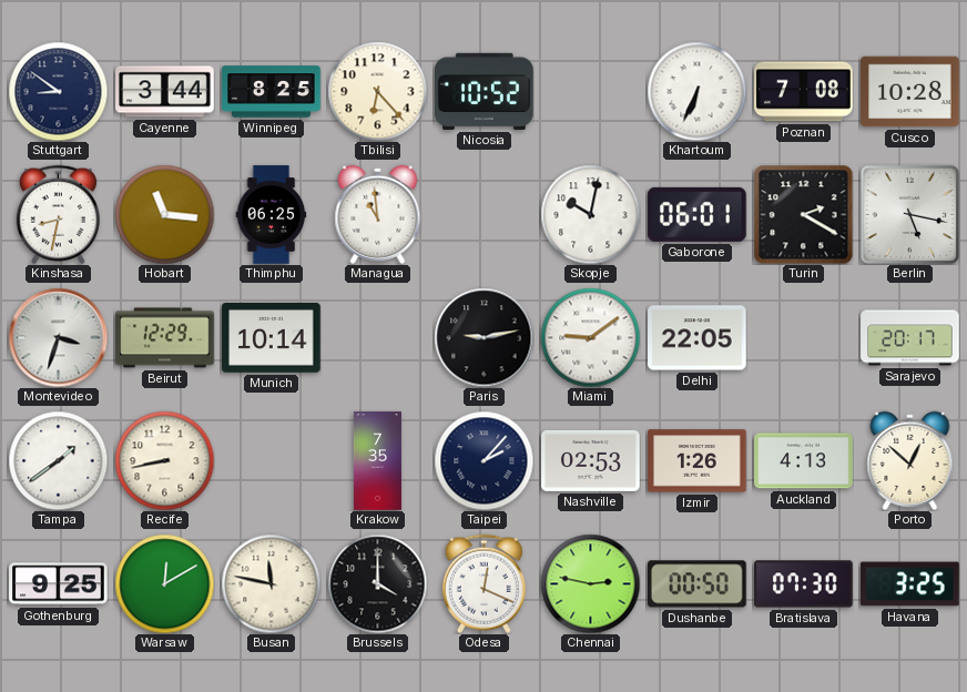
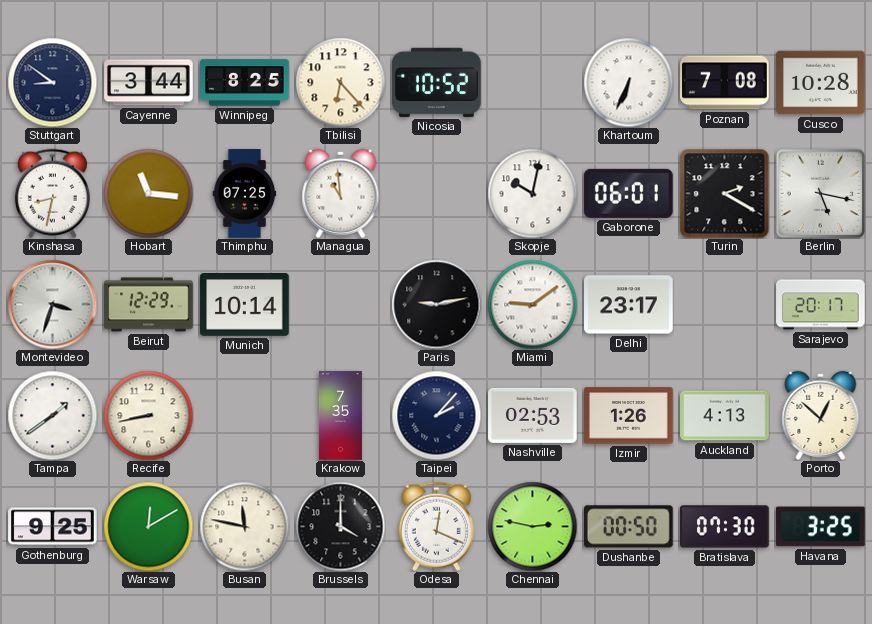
Thimphu: 06:25 -> 07:25
Delhi: 22:05 -> 23:17
